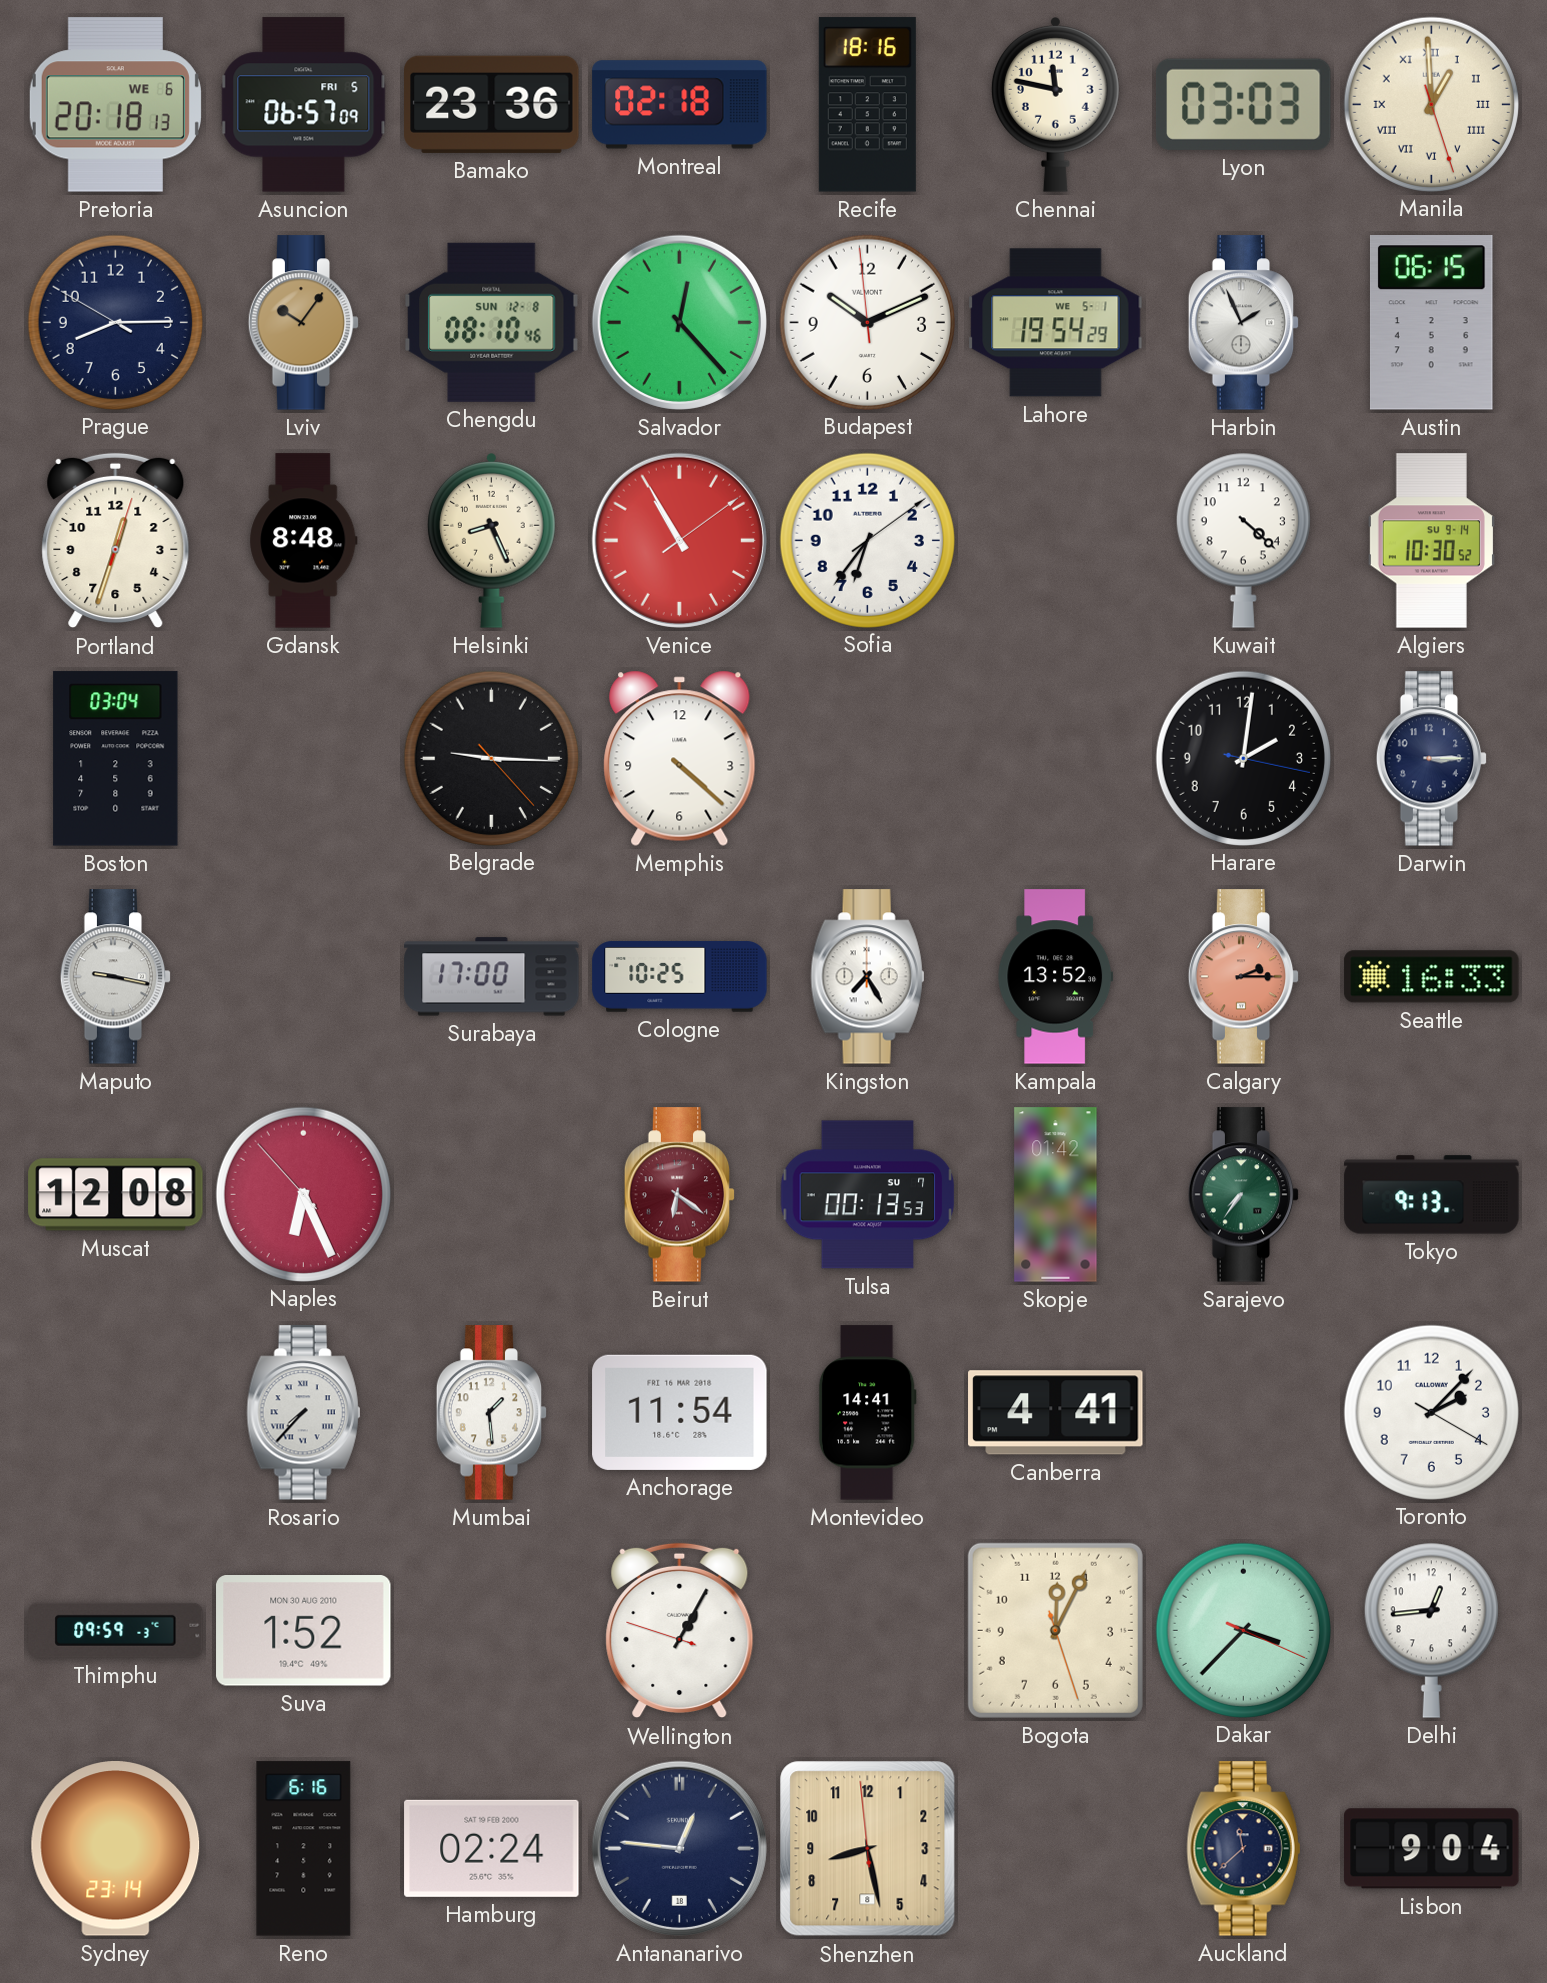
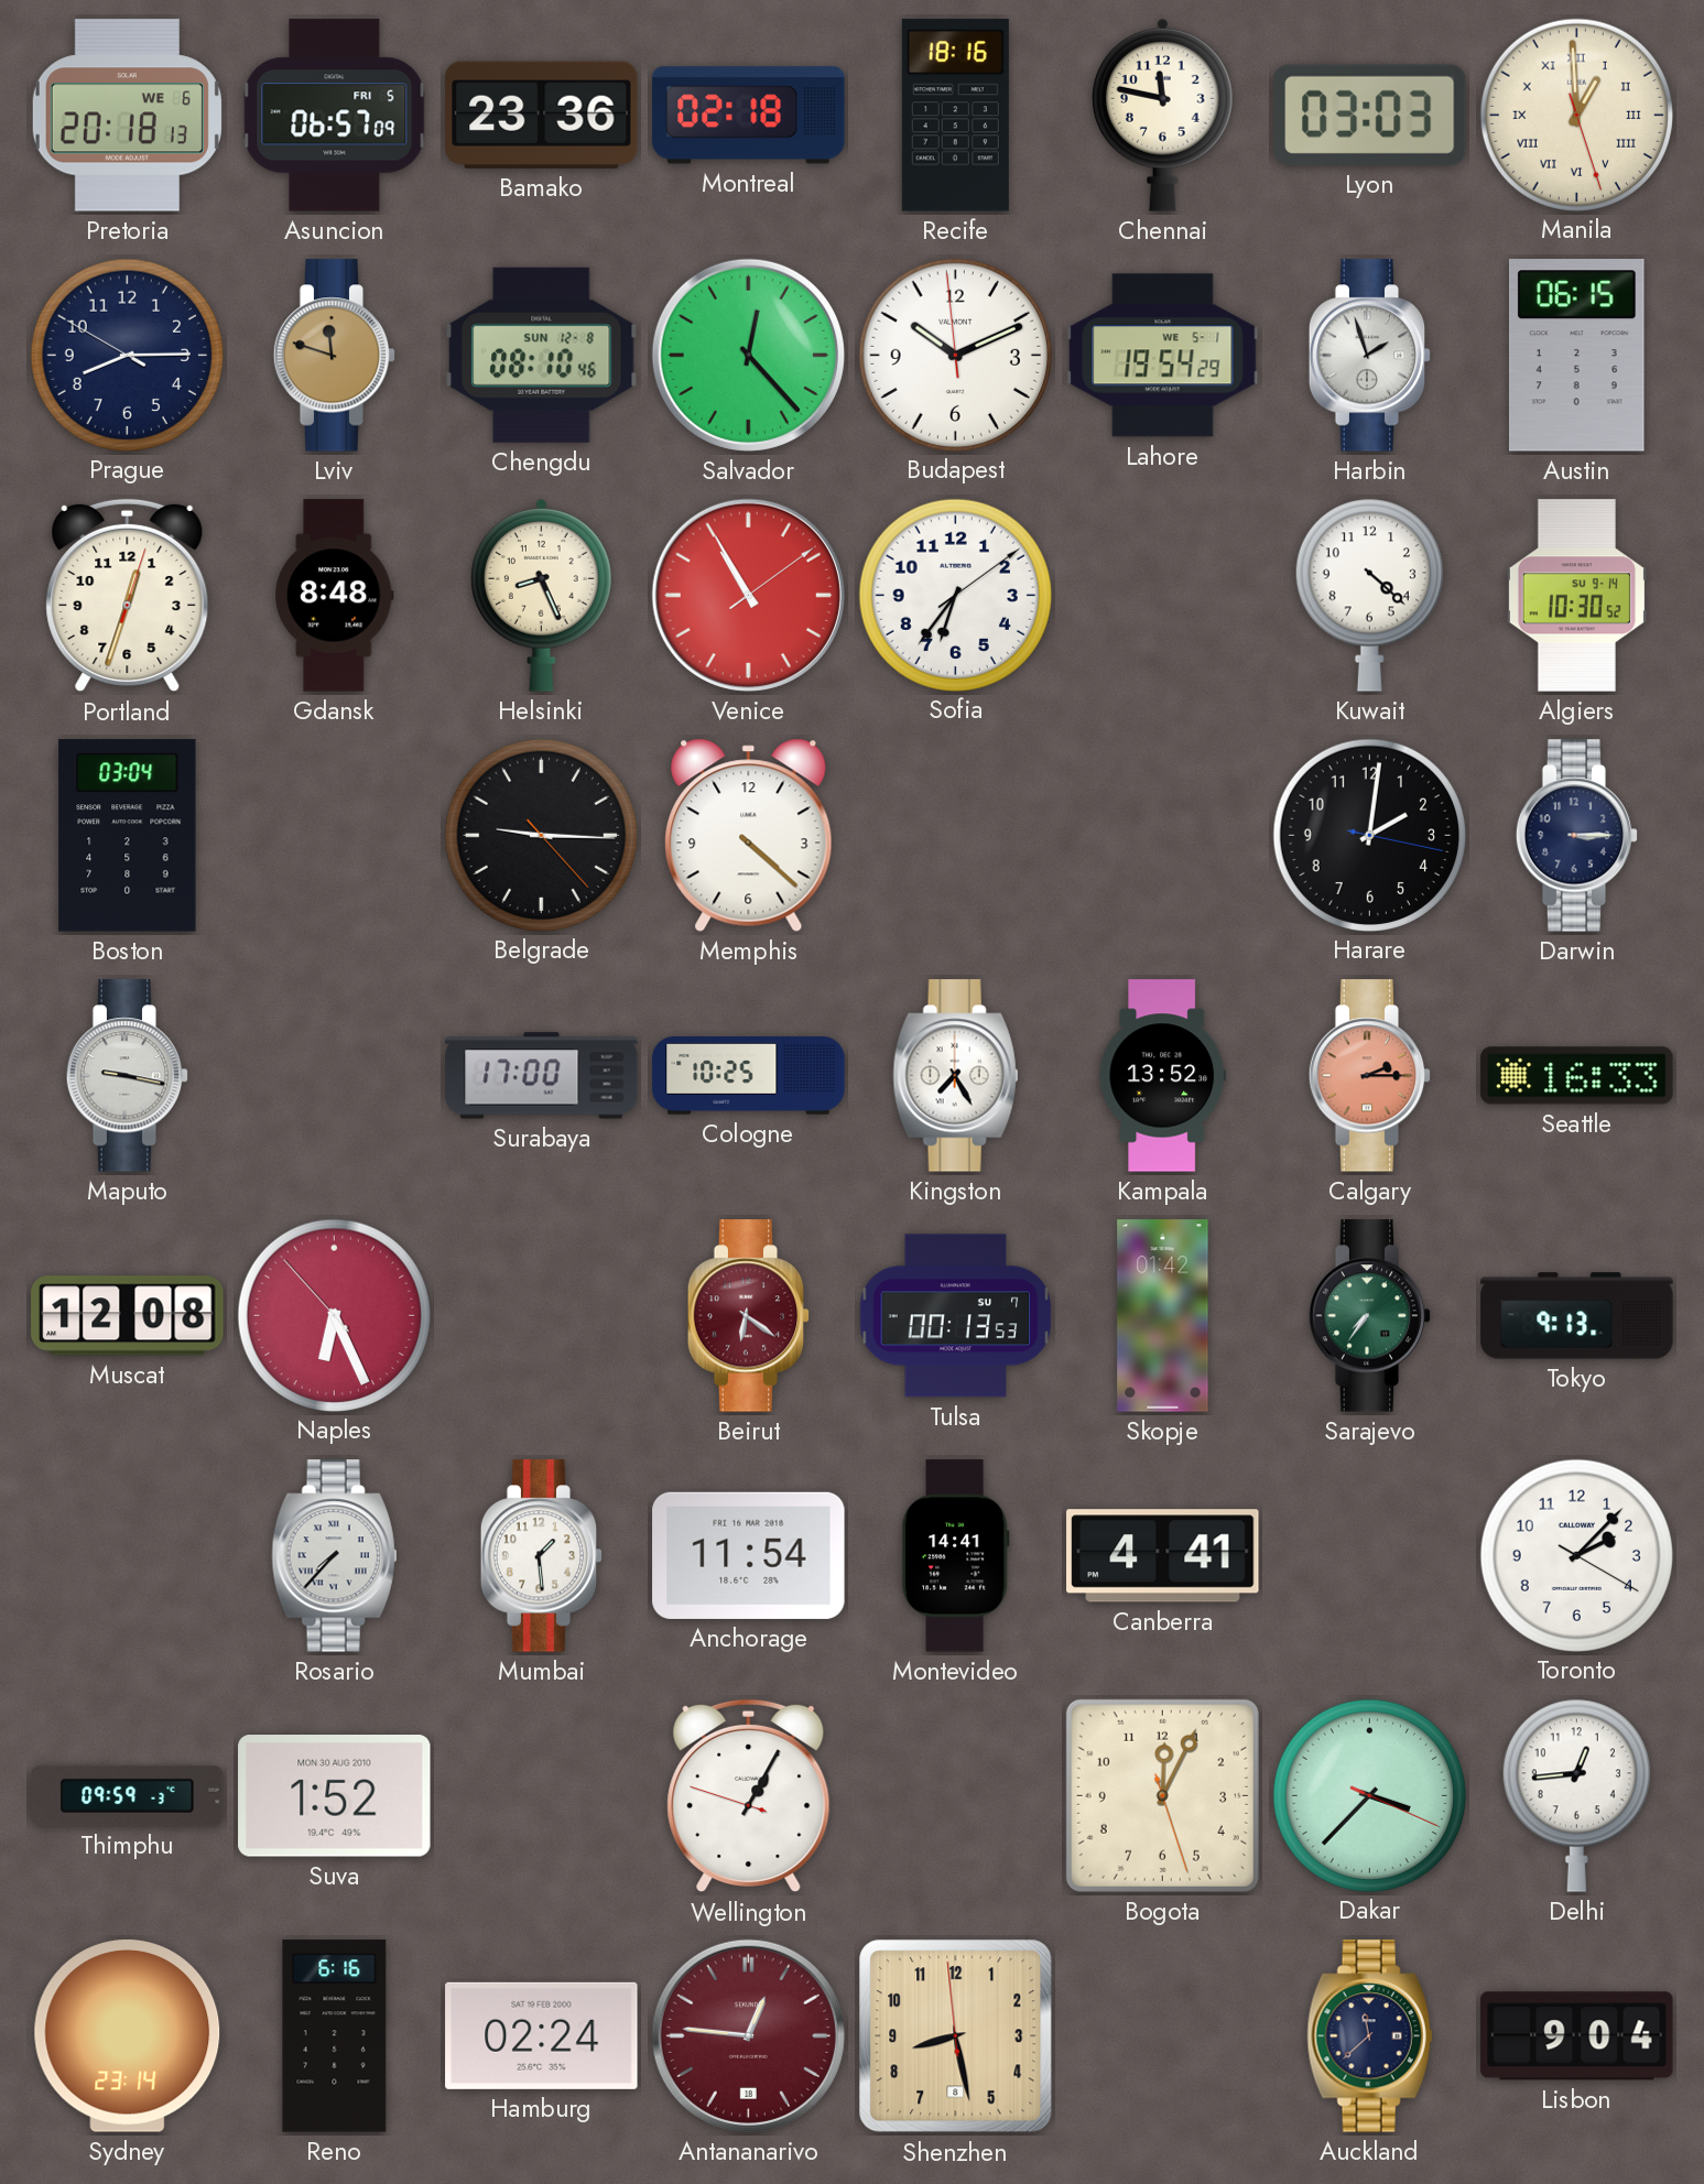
Lviv: 10:06 -> 11:48
Harbin: 1:56 -> 1:57
Antananarivo dial: navy -> burgundy
